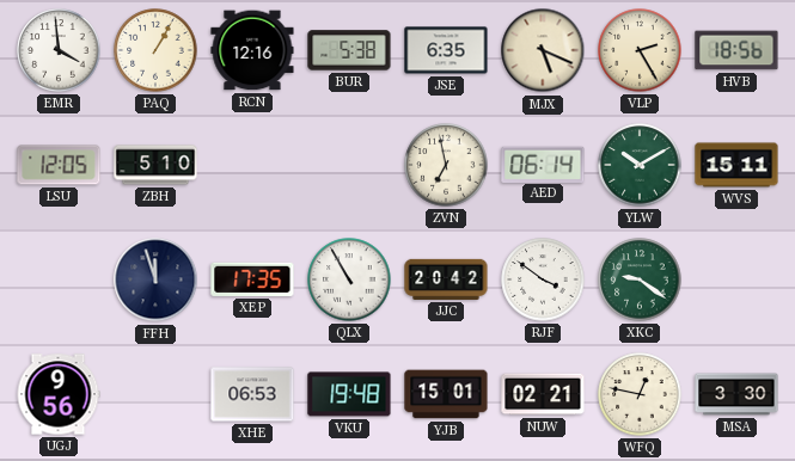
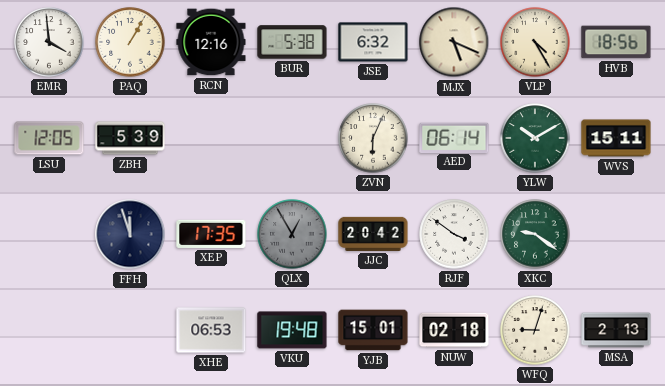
JSE: 6:35 -> 6:32
VLP: 2:25 -> 4:25
ZBH: 5:10 -> 5:39
ZVN: 6:58 -> 6:04
QLX: 10:55 -> 12:55
QLX dial: white -> grey
UGJ: 9:56 -> none
NUW: 02:21 -> 02:18
WFQ: 12:47 -> 9:03
MSA: 3:30 -> 2:13
